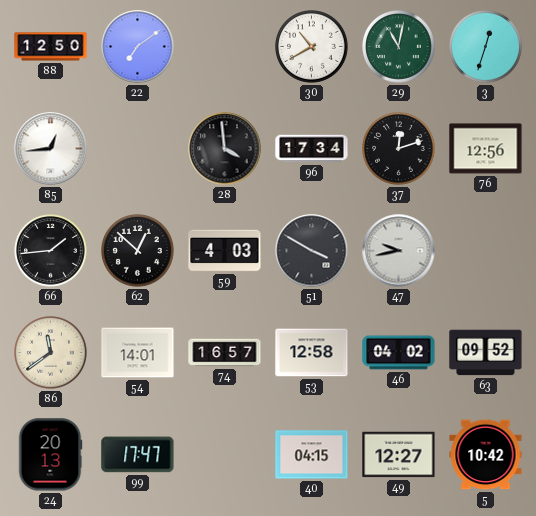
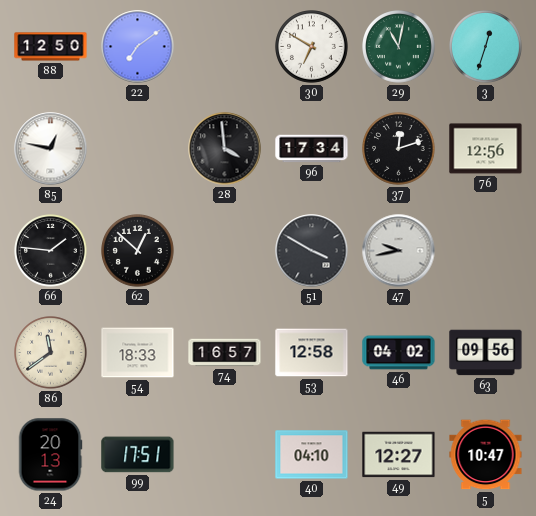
30: 10:40 -> 6:50
85: 12:44 -> 12:47
66: 1:44 -> 1:46
59: 4:03 -> none
54: 14:01 -> 18:33
63: 09:52 -> 09:56
99: 17:47 -> 17:51
40: 04:15 -> 04:10
5: 10:42 -> 10:47
